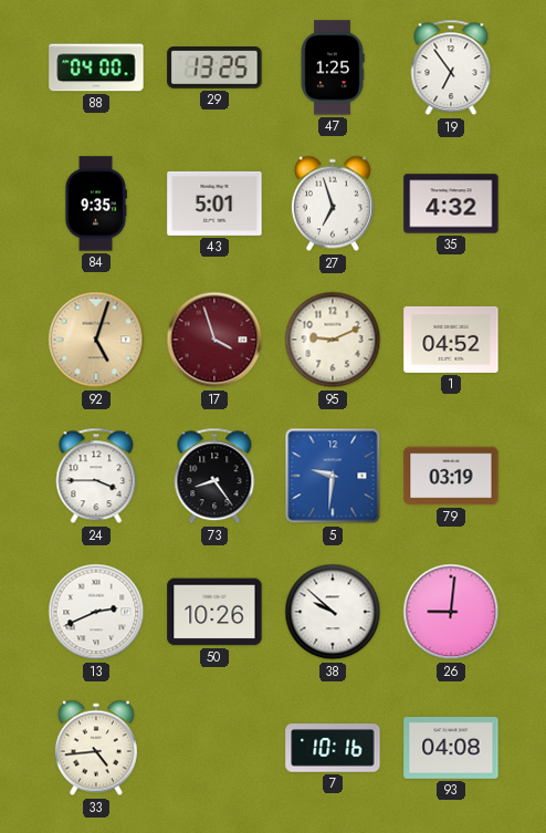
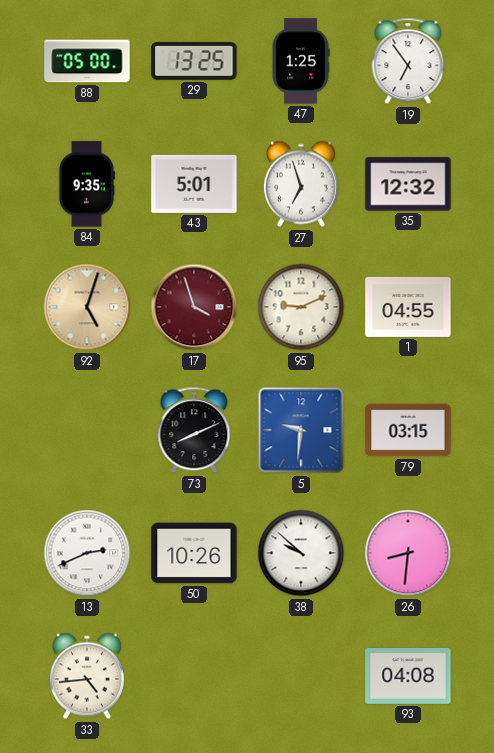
88: 04:00 -> 05:00
35: 4:32 -> 12:32
1: 04:52 -> 04:55
24: 3:45 -> none
73: 8:24 -> 8:11
79: 03:19 -> 03:15
26: 9:01 -> 8:31
7: 10:16 -> none
